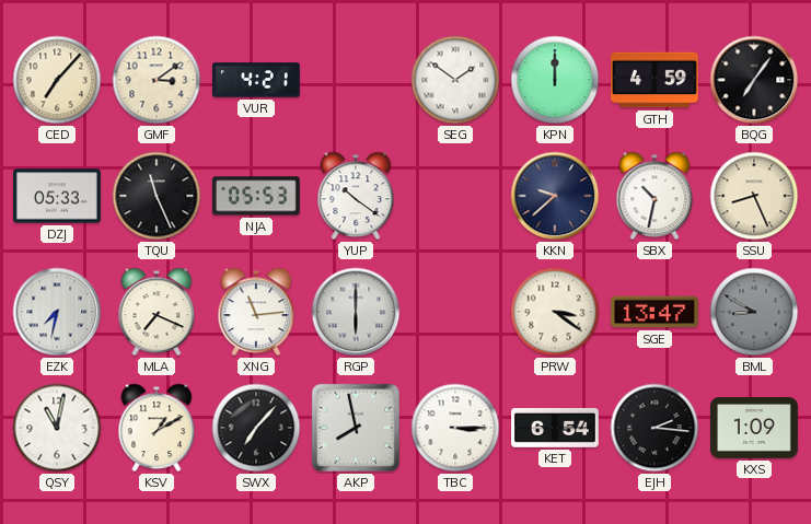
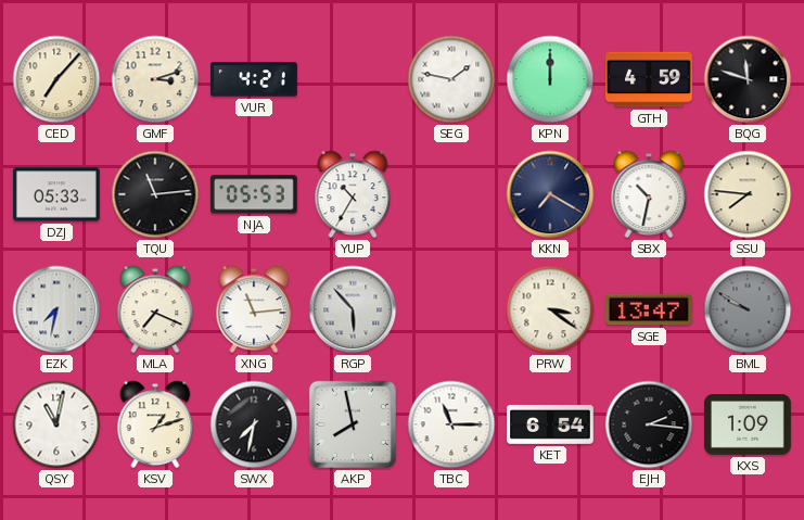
GMF: 3:09 -> 3:12
SEG: 1:51 -> 1:47
BQG: 7:06 -> 11:48
TQU: 11:26 -> 11:14
YUP: 10:21 -> 10:35
KKN: 9:38 -> 7:20
SSU: 8:26 -> 7:46
RGP: 6:00 -> 5:53
BML: 8:50 -> 9:50
KSV: 1:10 -> 1:12
SWX: 7:07 -> 7:32
TBC: 3:15 -> 11:15
